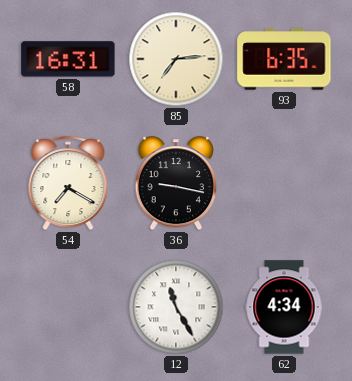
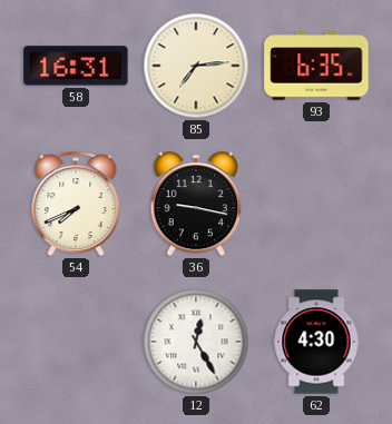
54: 7:20 -> 7:41
12: 11:25 -> 12:25
62: 4:34 -> 4:30
